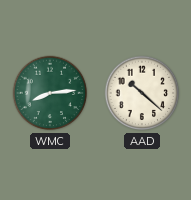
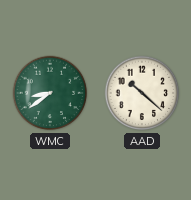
WMC: 8:14 -> 8:39
